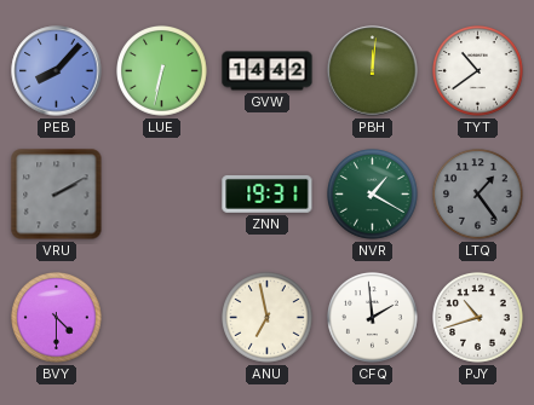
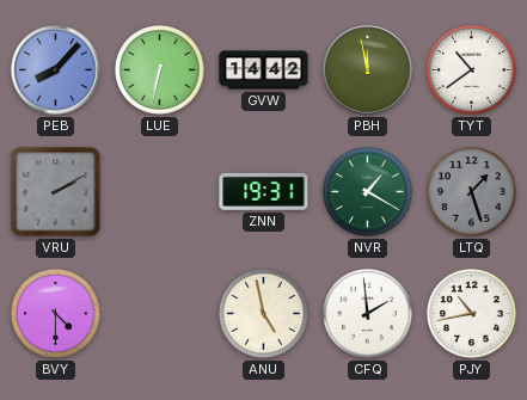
PBH: 12:01 -> 11:58
LTQ: 1:24 -> 1:27
ANU: 6:58 -> 4:58
PJY: 10:42 -> 10:43
